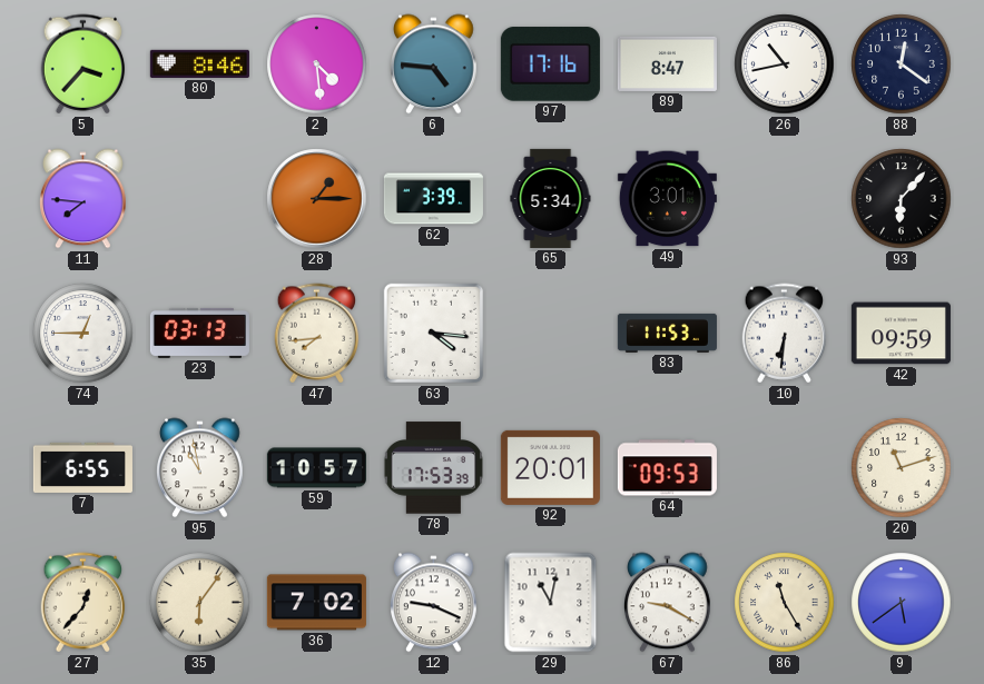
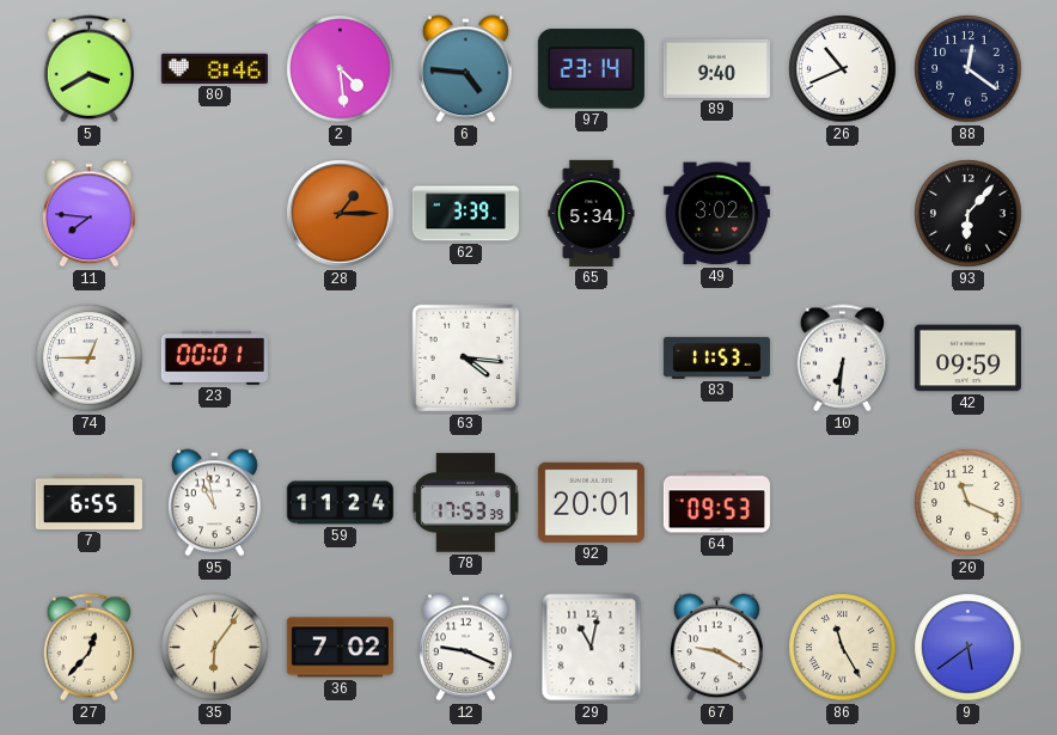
5: 3:37 -> 3:40
97: 17:16 -> 23:14
89: 8:47 -> 9:40
26: 10:43 -> 10:41
49: 3:01 -> 3:02
23: 03:13 -> 00:01
47: 7:44 -> none
59: 10:57 -> 11:24
20: 11:12 -> 11:19
